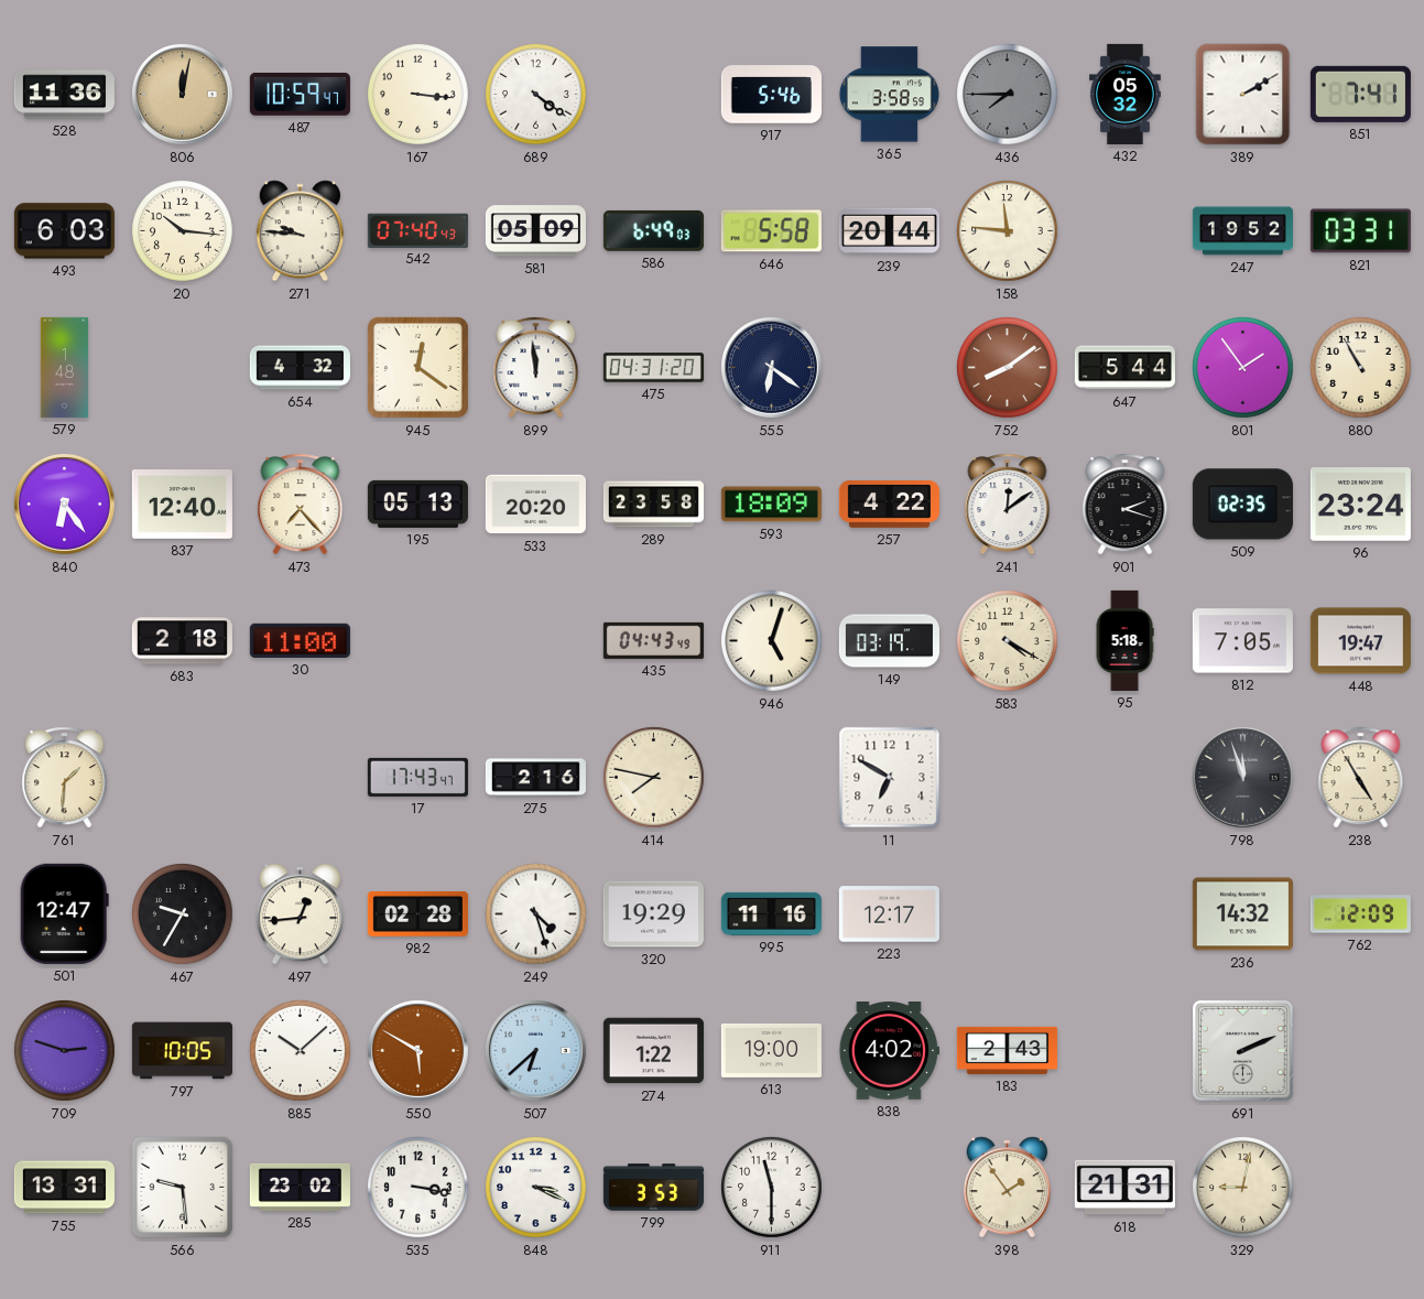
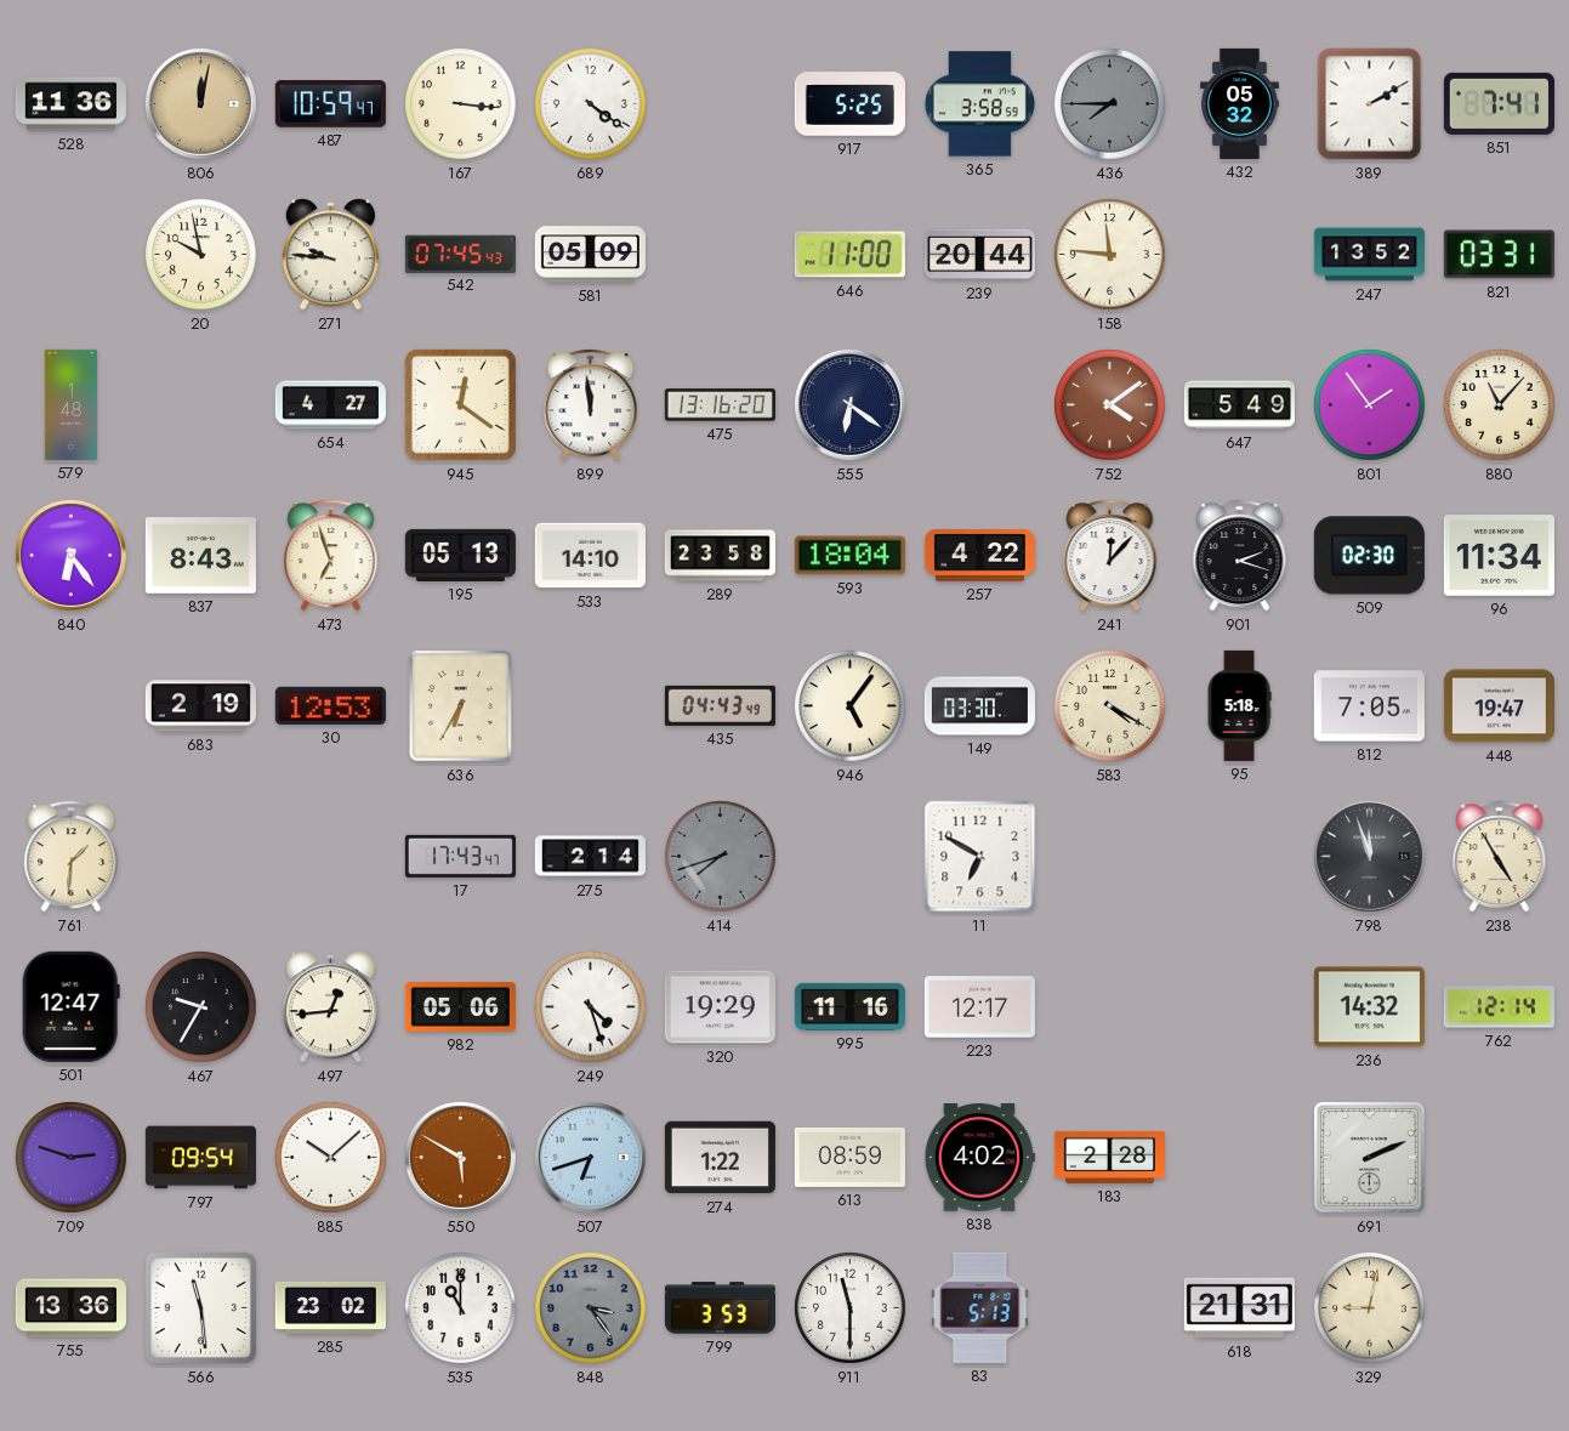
917: 5:46 -> 5:25
493: 6:03 -> none
20: 10:16 -> 9:58
542: 07:40 -> 07:45
586: 6:49 -> none
646: 5:58 -> 11:00
247: 19:52 -> 13:52
654: 4:32 -> 4:27
475: 04:31 -> 13:16
752: 8:09 -> 4:09
647: 5:44 -> 5:49
880: 10:55 -> 11:07
837: 12:40 -> 8:43
473: 7:23 -> 6:57
533: 20:20 -> 14:10
593: 18:09 -> 18:04
241: 12:09 -> 12:07
509: 02:35 -> 02:30
96: 23:24 -> 11:34
683: 2:18 -> 2:19
30: 11:00 -> 12:53
636: none -> 6:35
946: 5:03 -> 5:06
149: 03:19 -> 03:30
275: 2:16 -> 2:14
414: 7:47 -> 7:42
414 dial: cream -> grey
982: 02:28 -> 05:06
762: 12:09 -> 12:14
797: 10:05 -> 09:54
507: 6:38 -> 6:42
613: 19:00 -> 08:59
183: 2:43 -> 2:28
755: 13:31 -> 13:36
566: 9:29 -> 11:29
535: 3:17 -> 11:00
848: 3:19 -> 3:24
848 dial: white -> grey
83: none -> 5:13
398: 1:54 -> none
